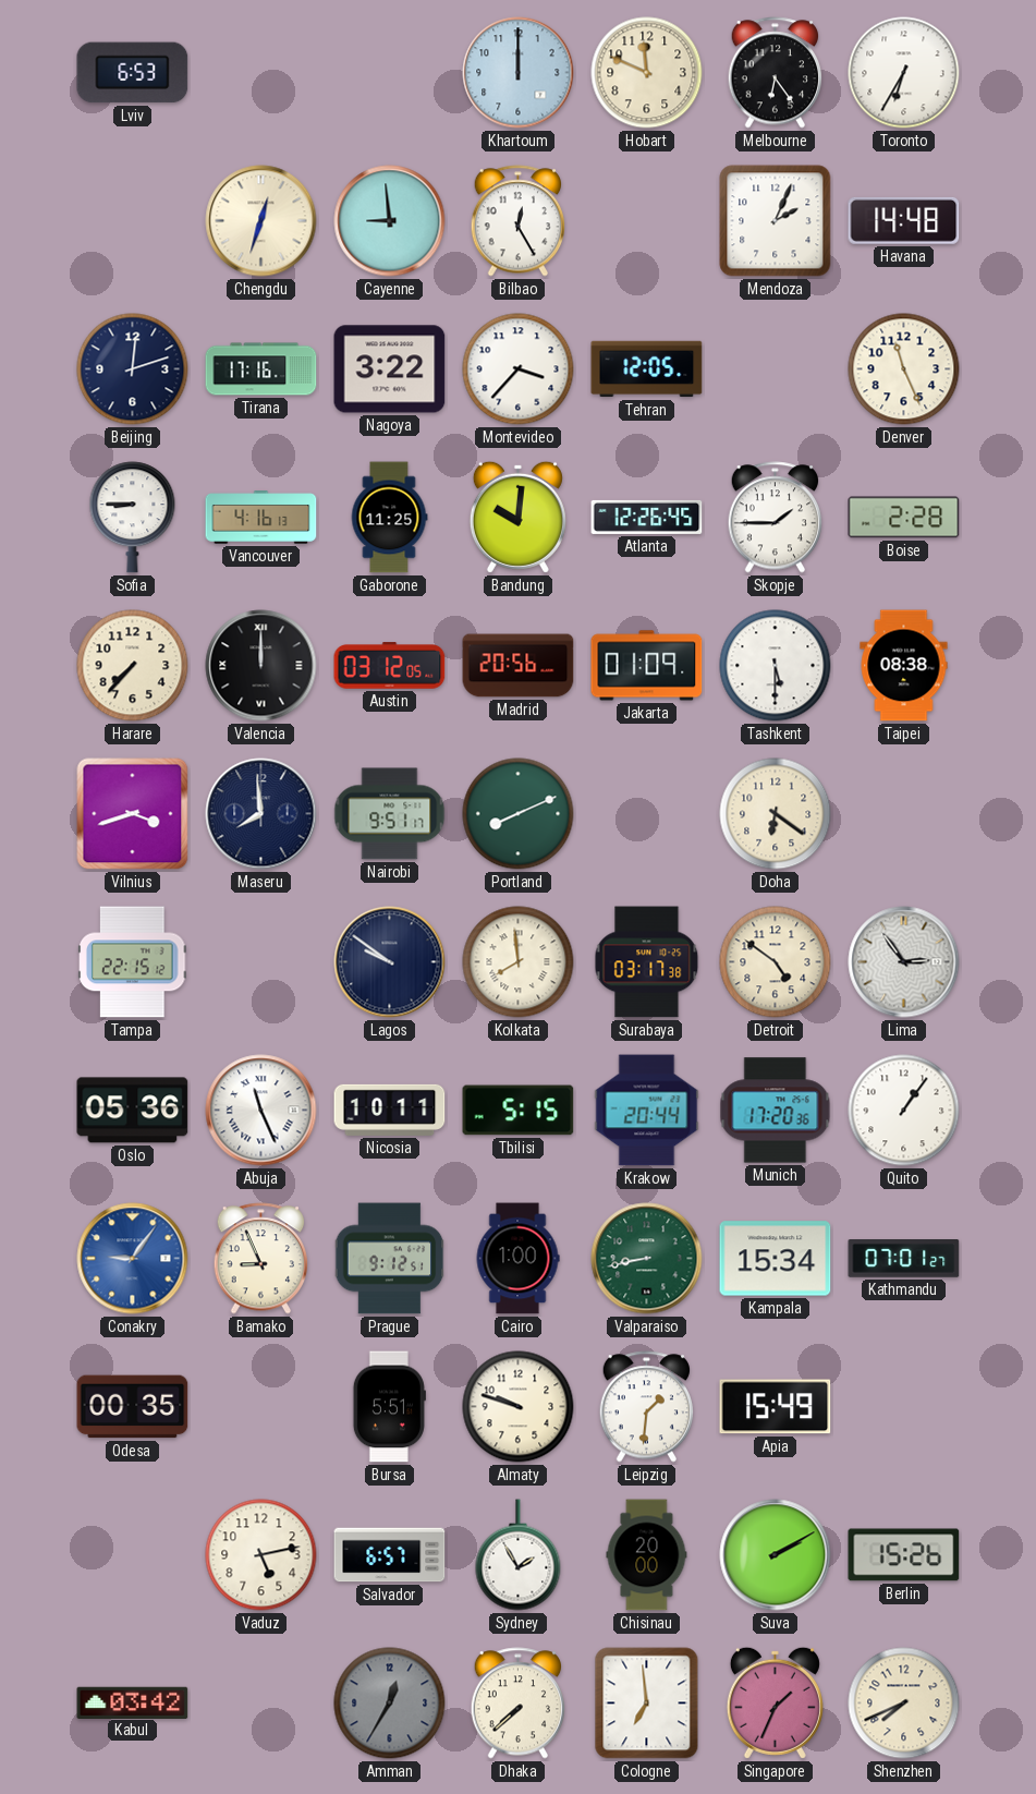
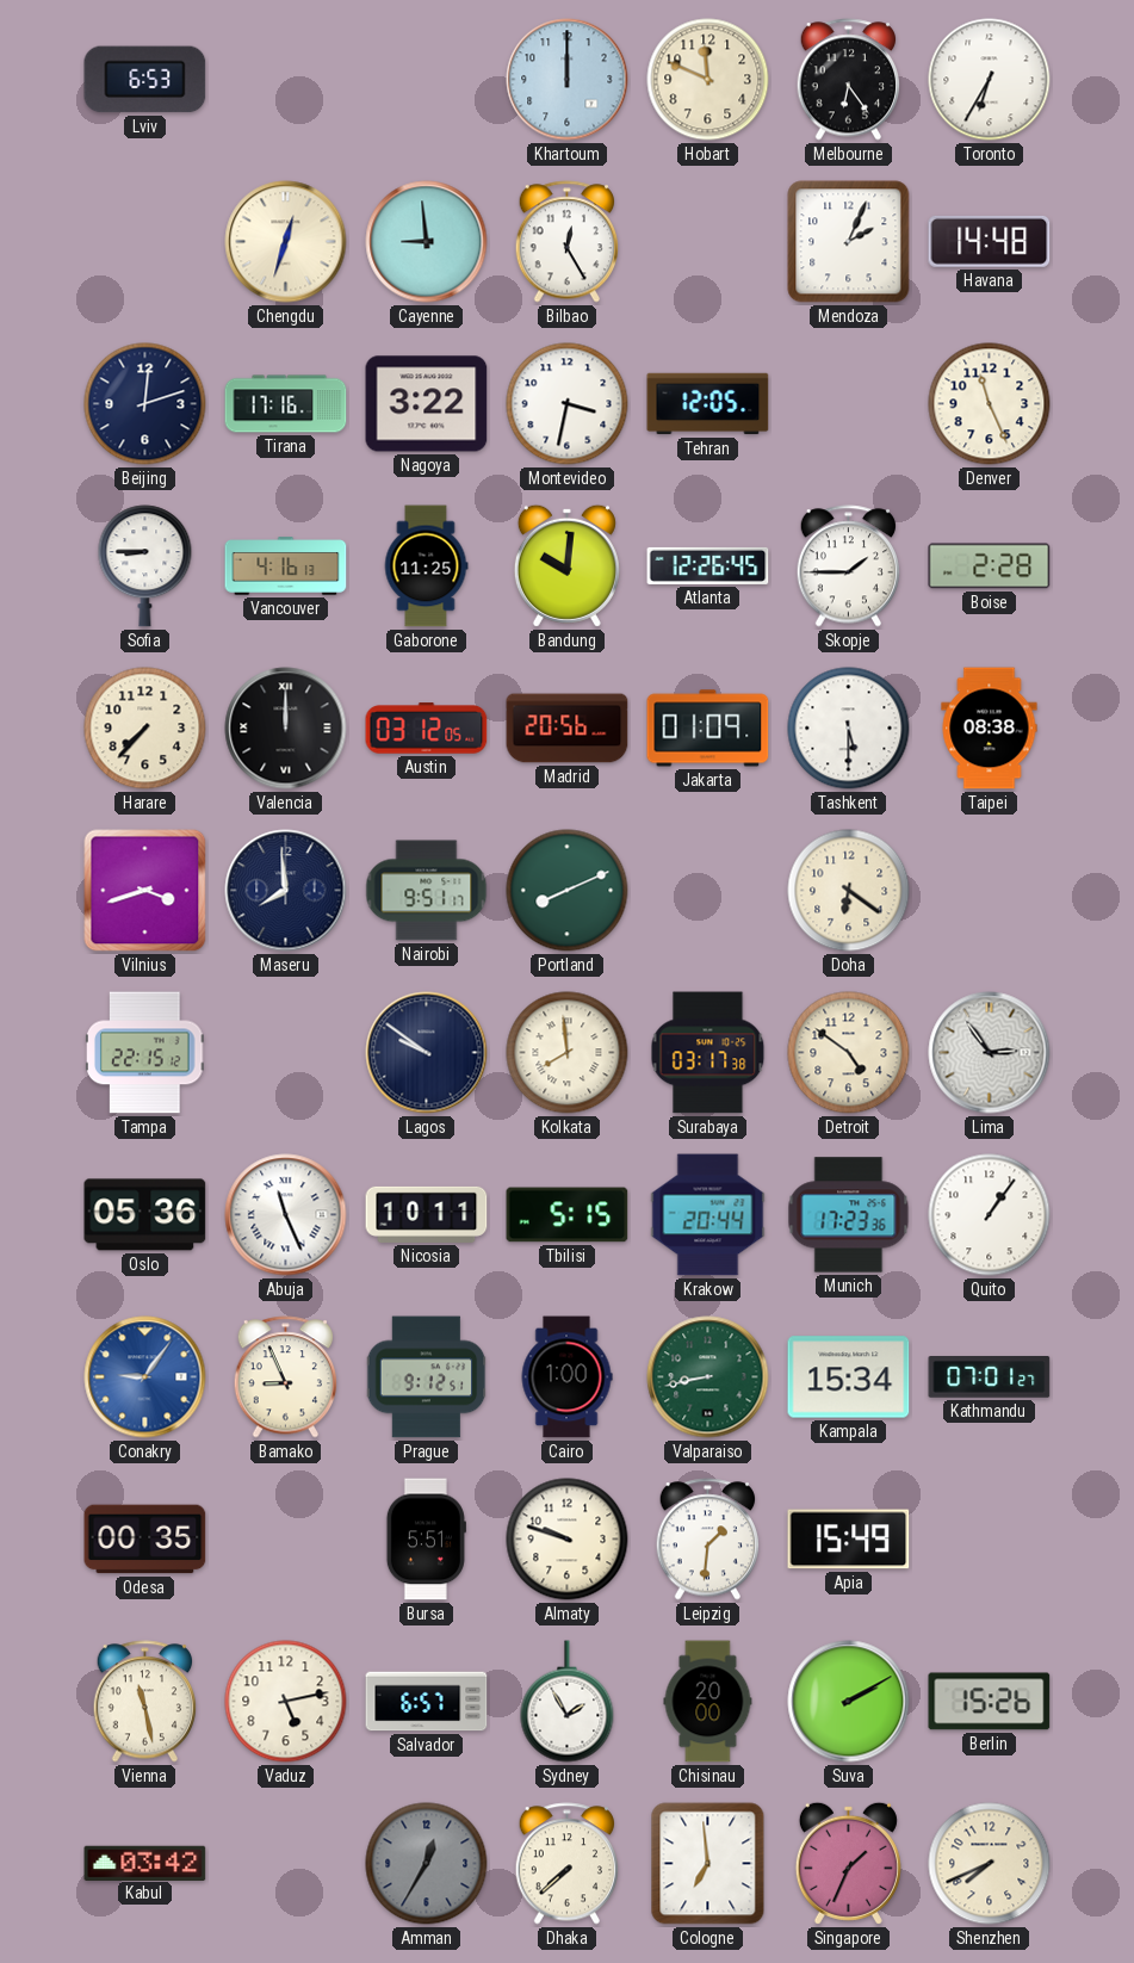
Montevideo: 3:37 -> 3:32
Munich: 17:20 -> 17:23
Vienna: none -> 11:28
